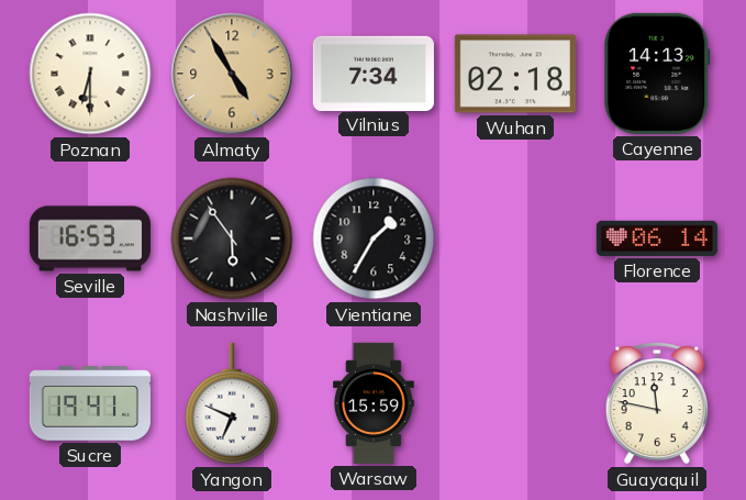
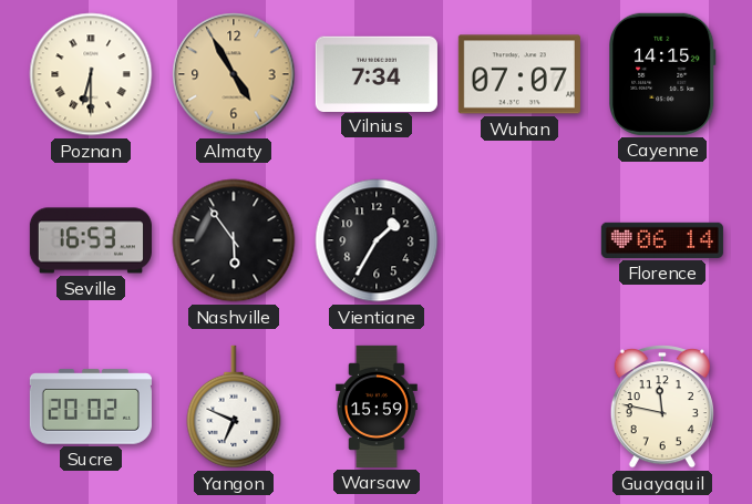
Wuhan: 02:18 -> 07:07
Cayenne: 14:13 -> 14:15
Sucre: 19:41 -> 20:02
